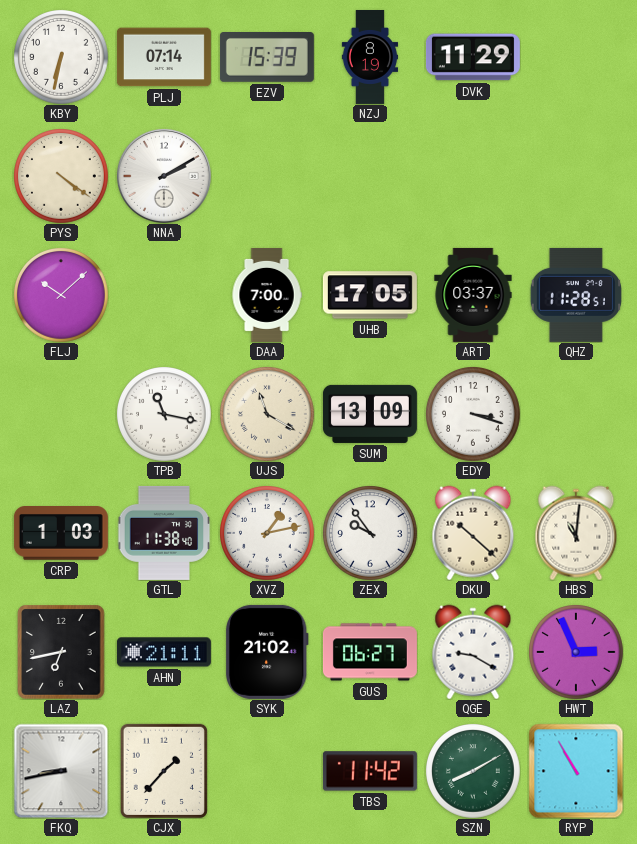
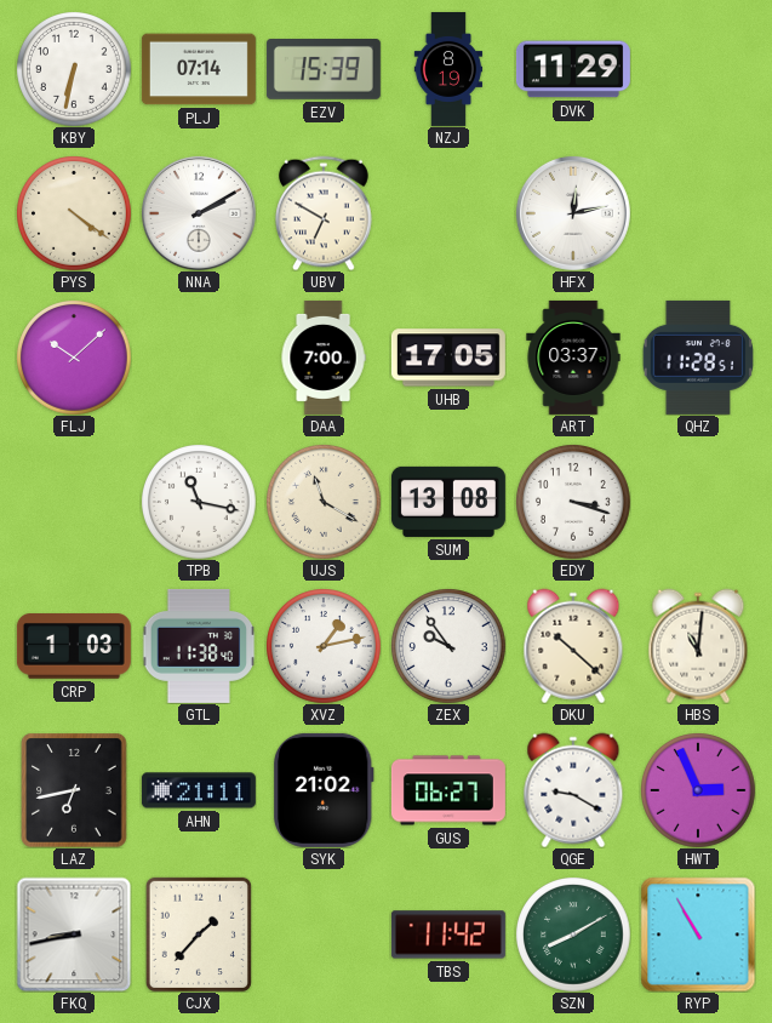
UBV: none -> 6:50
HFX: none -> 12:13
SUM: 13:09 -> 13:08
